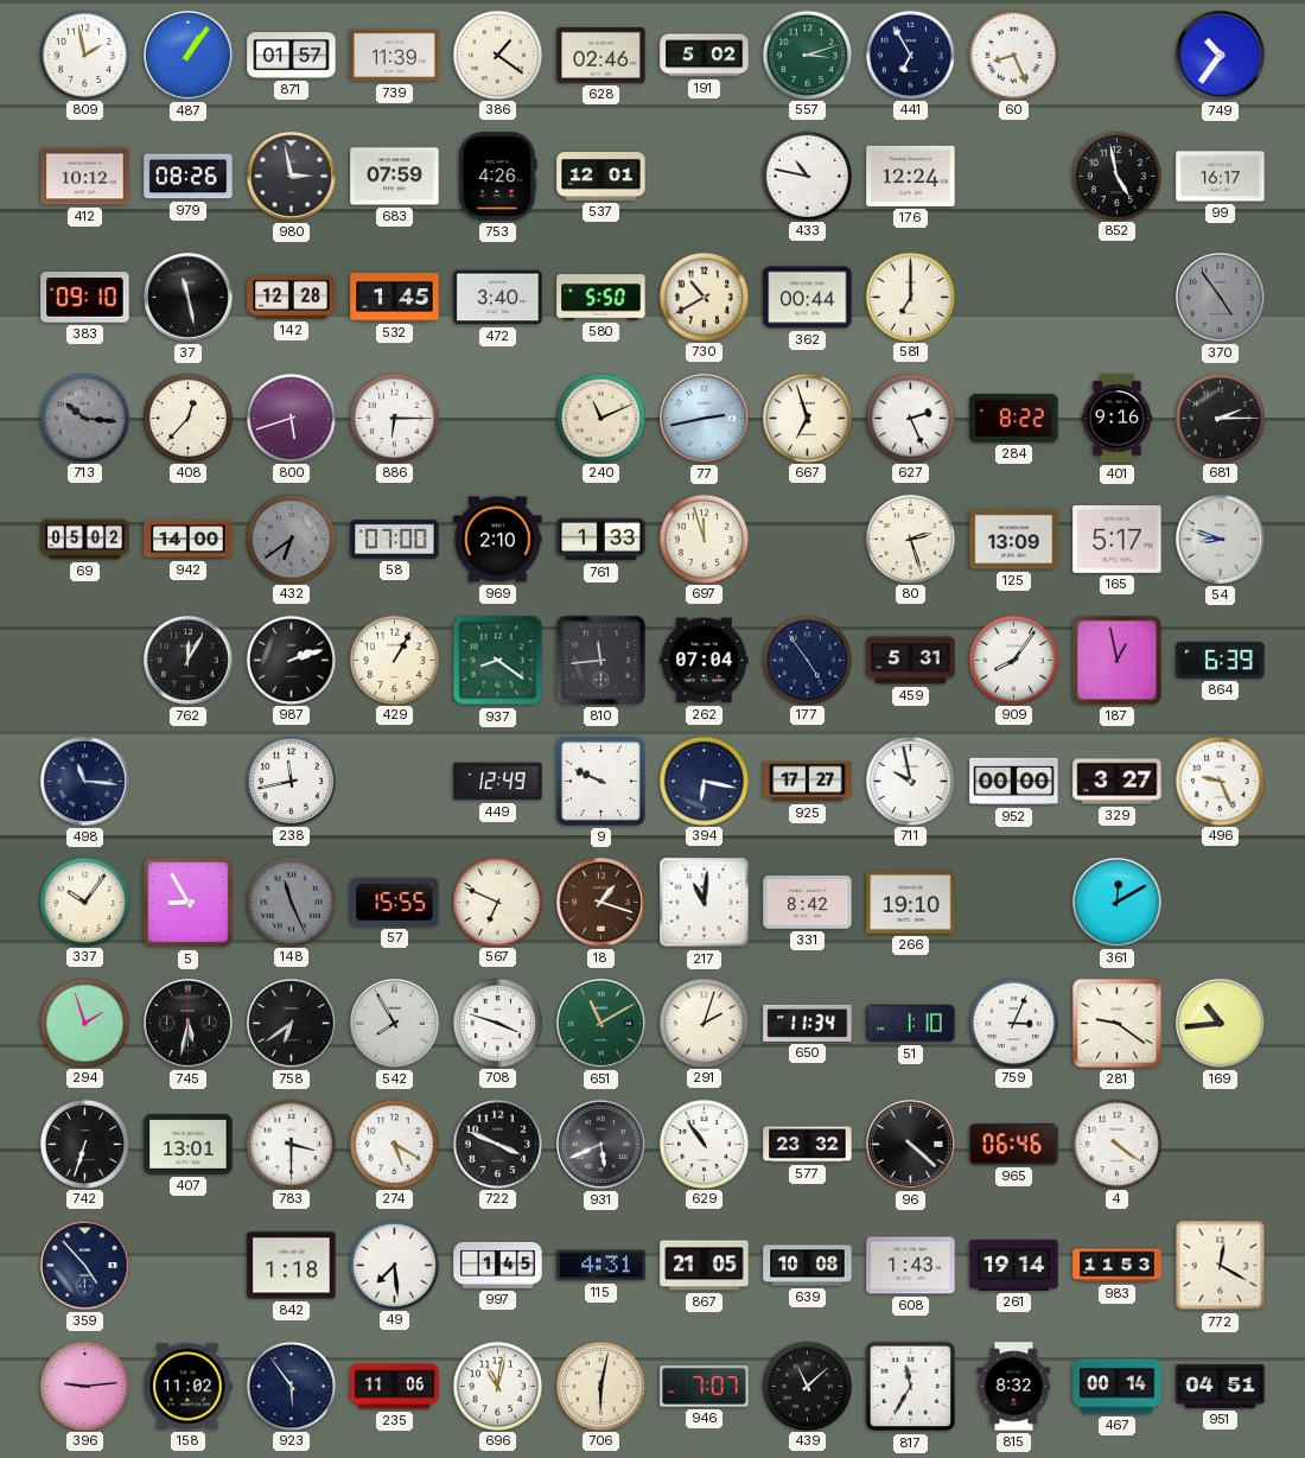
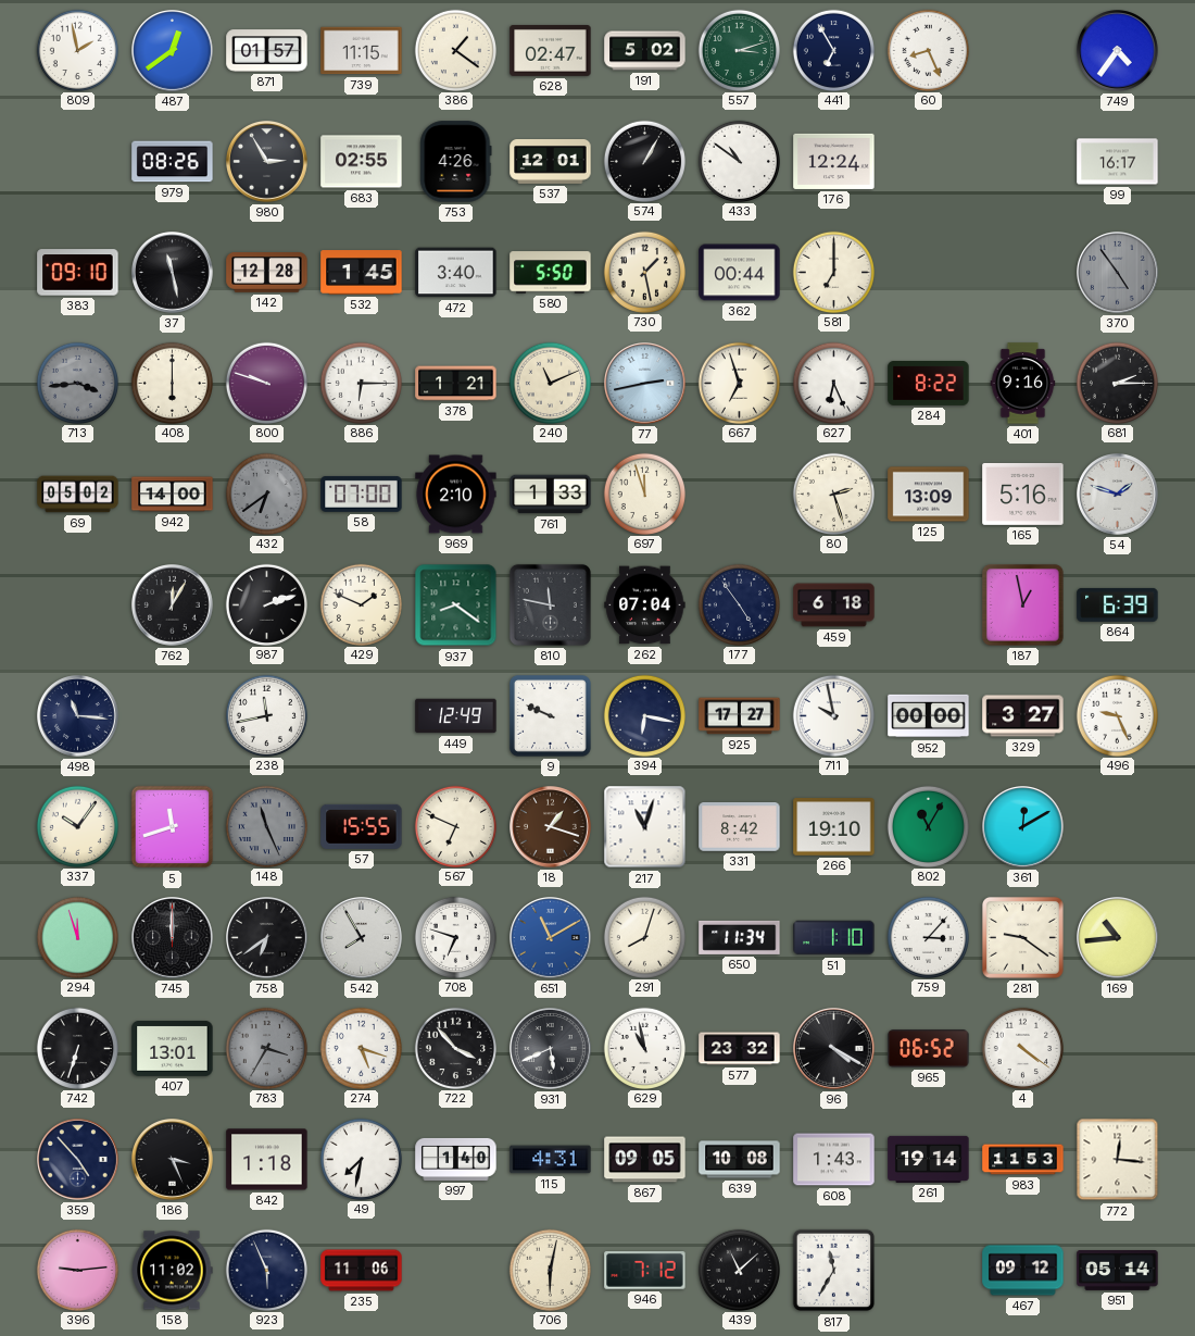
487: 1:06 -> 12:39
739: 11:39 -> 11:15
628: 02:46 -> 02:47
749: 10:36 -> 4:36
412: 10:12 -> none
980: 2:58 -> 2:55
683: 07:59 -> 02:55
574: none -> 1:05
433: 10:47 -> 10:51
852: 4:58 -> none
730: 10:40 -> 1:28
713: 10:16 -> 3:44
408: 12:37 -> 6:00
800: 5:42 -> 9:48
378: none -> 1:21
627: 2:26 -> 6:26
165: 5:17 -> 5:16
54: 8:48 -> 1:48
429: 1:05 -> 1:49
810: 11:44 -> 11:47
459: 5:31 -> 6:18
909: 8:06 -> none
5: 8:55 -> 11:42
217: 11:01 -> 11:03
802: none -> 11:05
294: 1:57 -> 11:57
745: 5:32 -> 12:00
708: 3:48 -> 6:48
651 dial: green -> blue
291: 2:03 -> 8:03
759: 3:04 -> 3:07
783: 3:30 -> 3:35
783 dial: white -> grey
274: 5:20 -> 5:18
722: 3:49 -> 3:53
629: 10:54 -> 10:58
96: 4:22 -> 4:20
965: 06:46 -> 06:52
186: none -> 3:26
49: 7:29 -> 7:32
997: 1:45 -> 1:40
867: 21:05 -> 09:05
772: 12:20 -> 12:16
923: 5:54 -> 5:56
696: 11:02 -> none
946: 7:07 -> 7:12
815: 8:32 -> none
467: 00:14 -> 09:12
951: 04:51 -> 05:14
